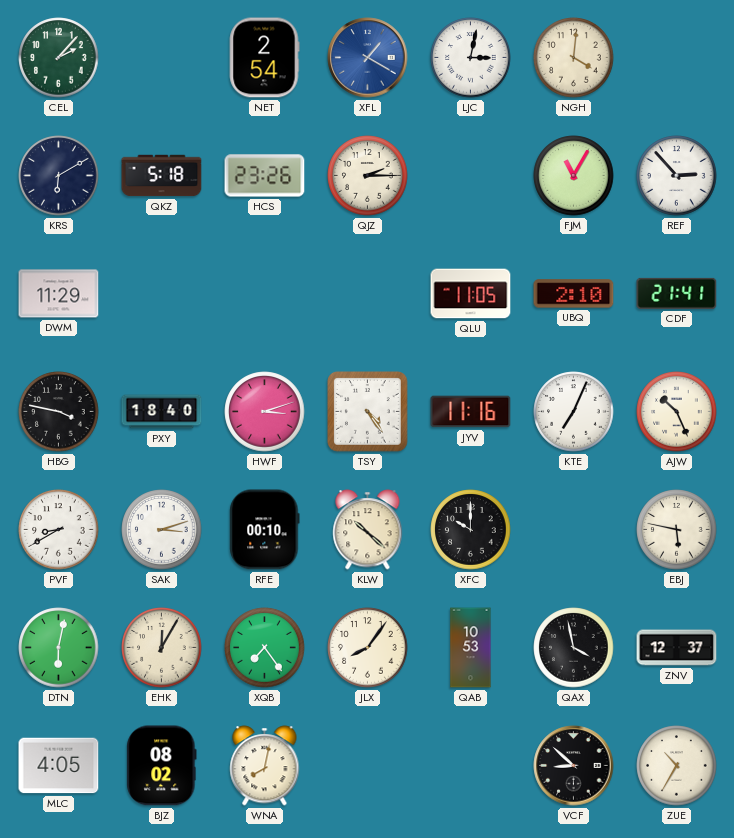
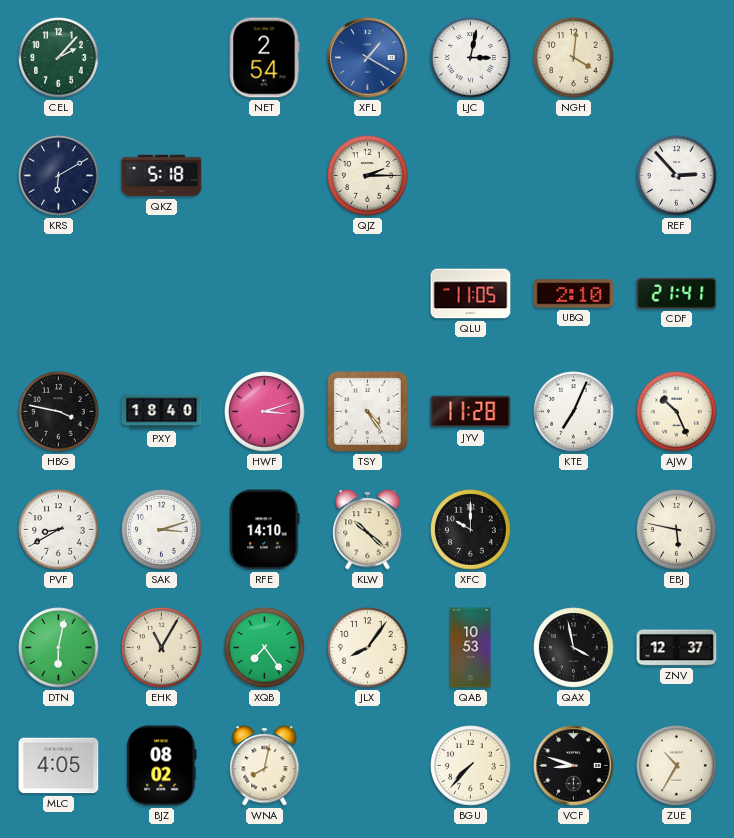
HCS: 23:26 -> none
FJM: 11:05 -> none
DWM: 11:29 -> none
JYV: 11:16 -> 11:28
RFE: 00:10 -> 14:10
EHK: 12:05 -> 11:05
BGU: none -> 7:37
VCF: 8:52 -> 8:48
